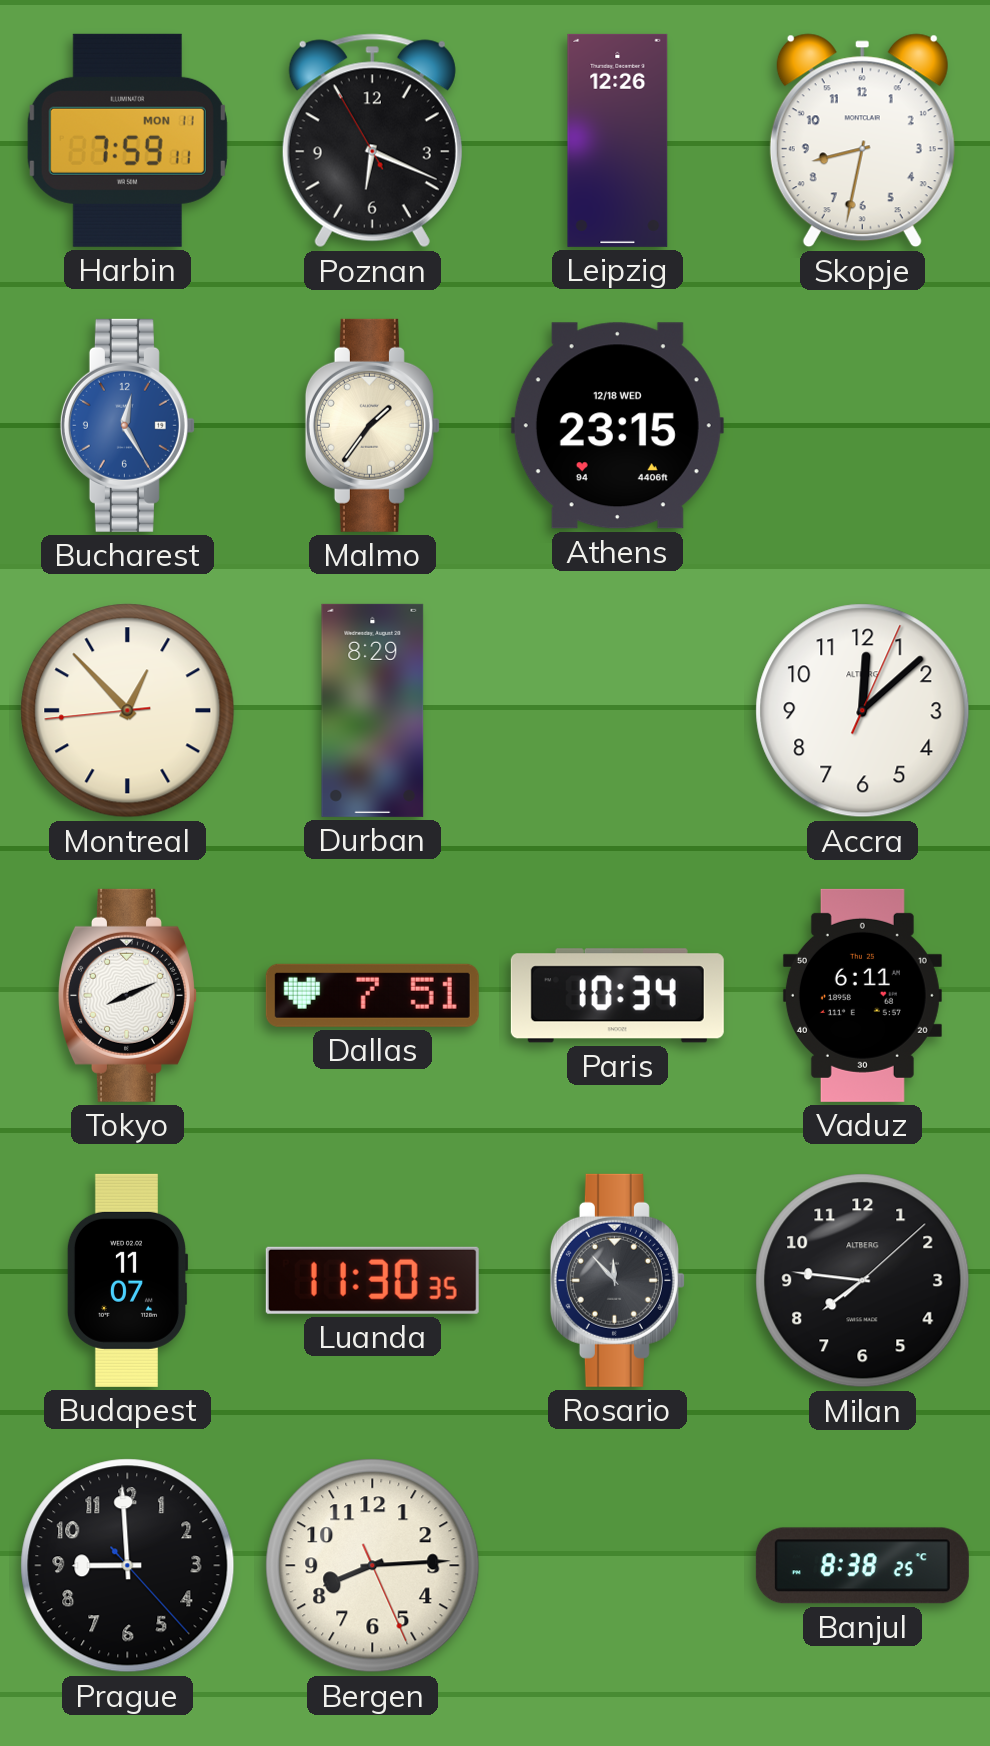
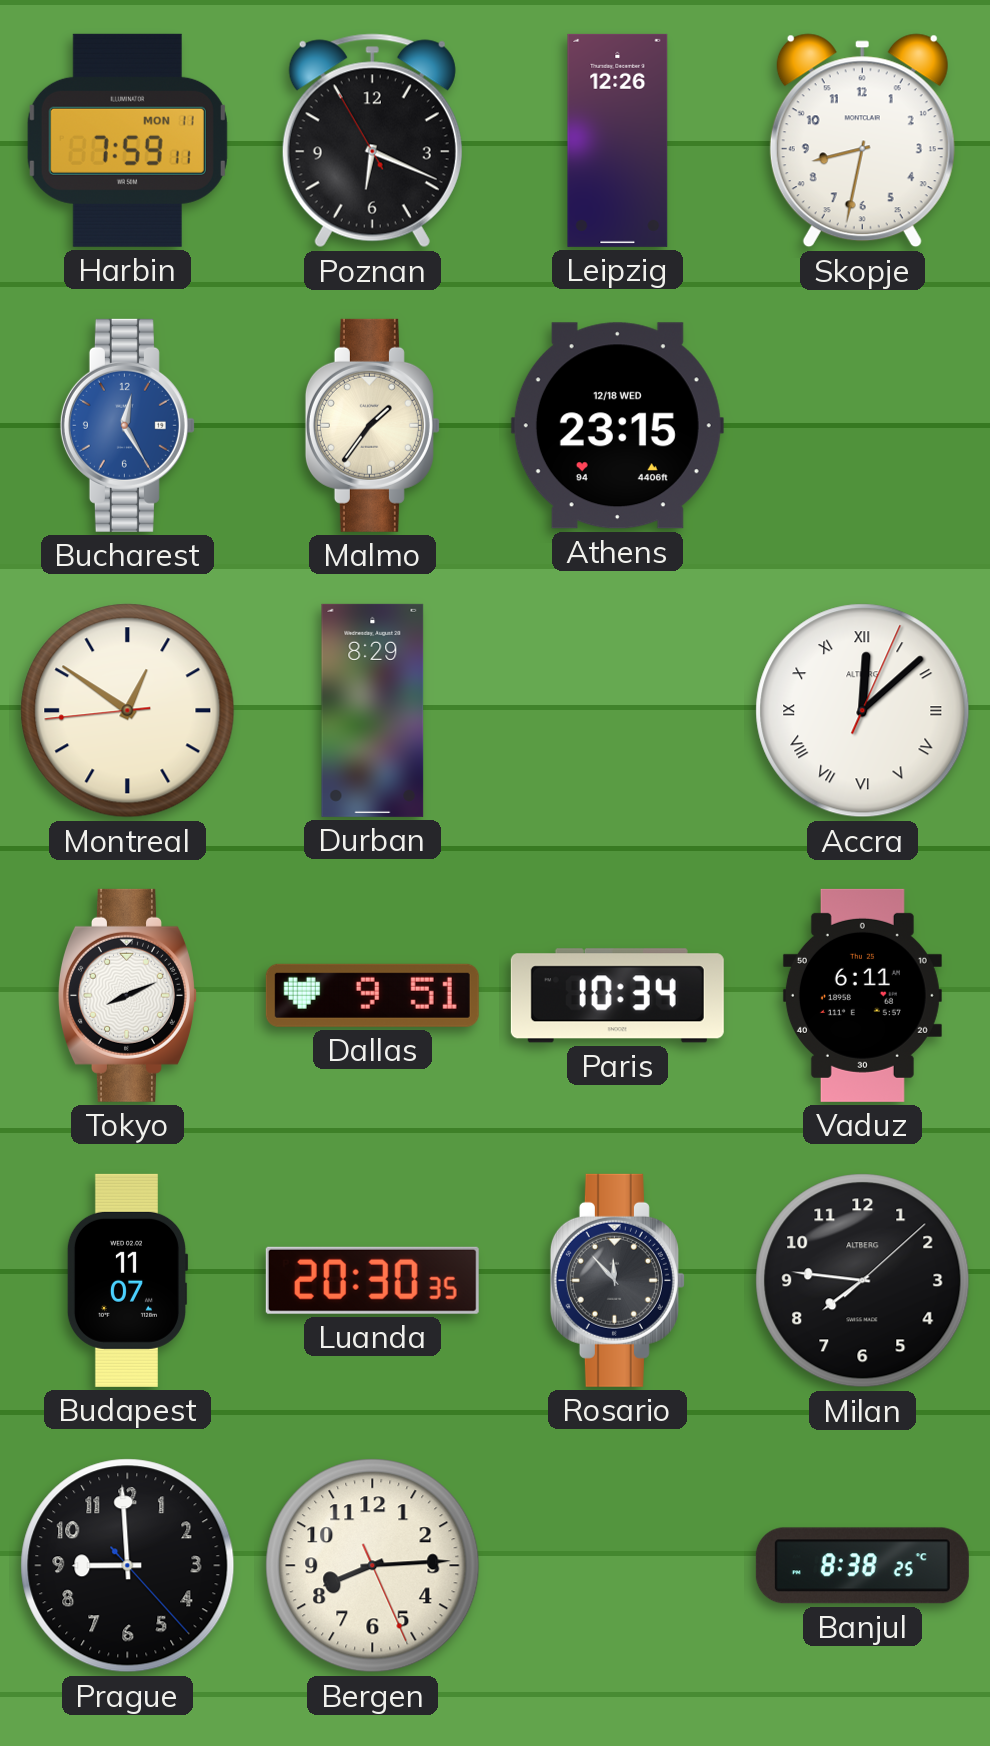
Montreal: 12:52 -> 12:50
Accra numerals: Arabic -> Roman
Dallas: 7:51 -> 9:51
Luanda: 11:30 -> 20:30
